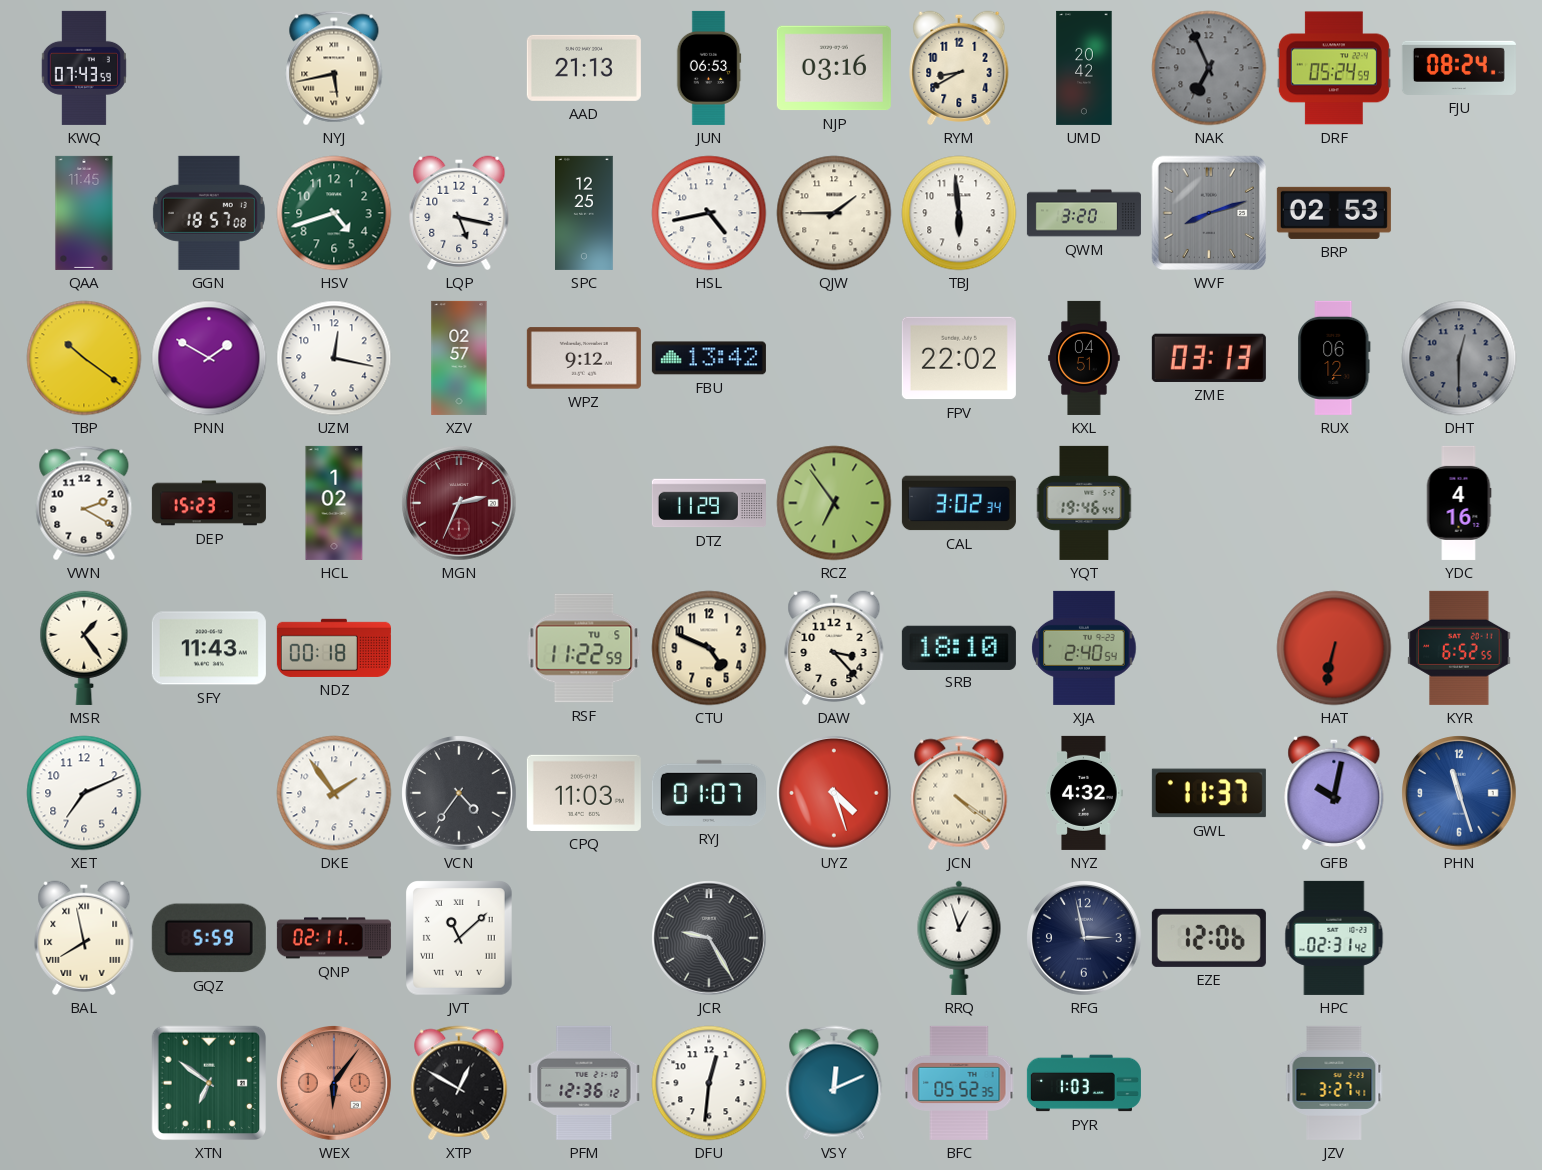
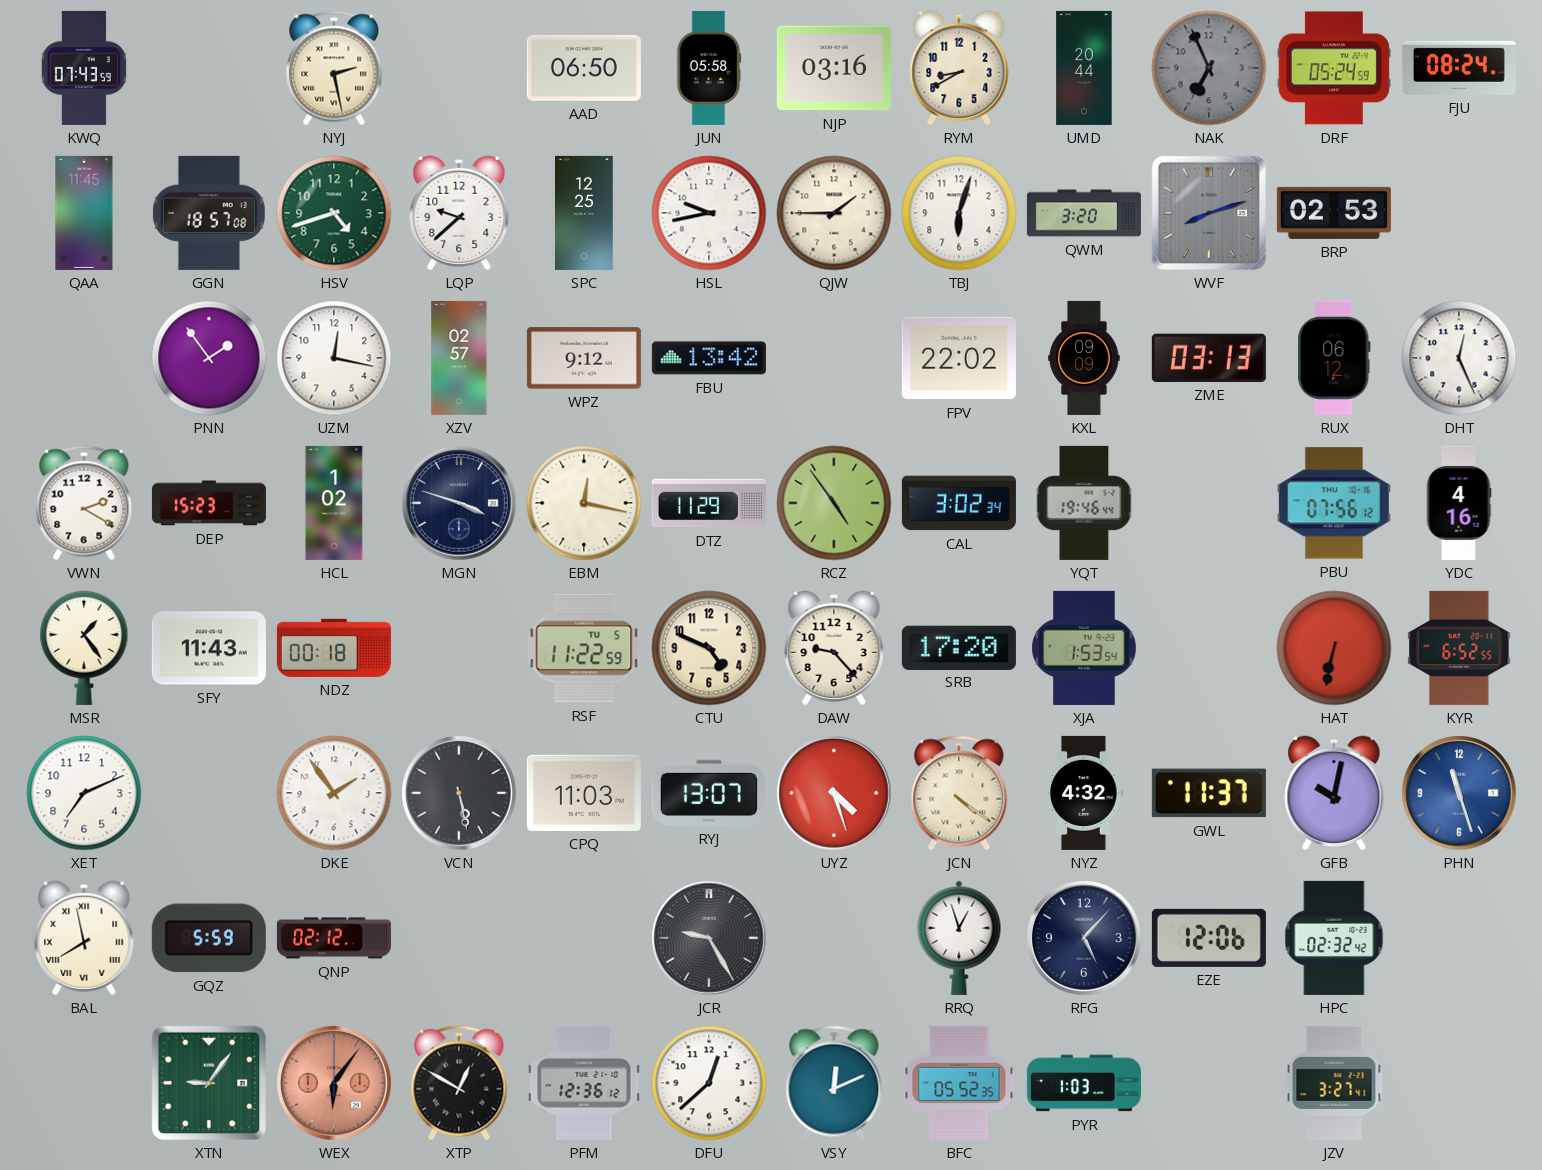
NYJ: 5:43 -> 2:28
AAD: 21:13 -> 06:50
JUN: 06:53 -> 05:58
UMD: 20:42 -> 20:44
LQP: 5:17 -> 9:38
HSL: 4:43 -> 9:43
TBJ: 5:59 -> 6:03
TBP: 10:21 -> none
PNN: 1:50 -> 1:54
KXL: 04:51 -> 09:09
DHT: 12:30 -> 12:26
DHT dial: grey -> white
MGN: 2:34 -> 3:48
MGN dial: burgundy -> navy
EBM: none -> 12:17
RCZ: 6:54 -> 4:54
PBU: none -> 07:56
DAW: 3:23 -> 9:23
SRB: 18:10 -> 17:20
XJA: 2:40 -> 1:53
VCN: 4:36 -> 5:28
RYJ: 01:07 -> 13:07
QNP: 02:11 -> 02:12
JVT: 11:08 -> none
RFG: 2:58 -> 5:07
HPC: 02:31 -> 02:32
XTN: 6:51 -> 9:06
DFU: 12:31 -> 12:38
